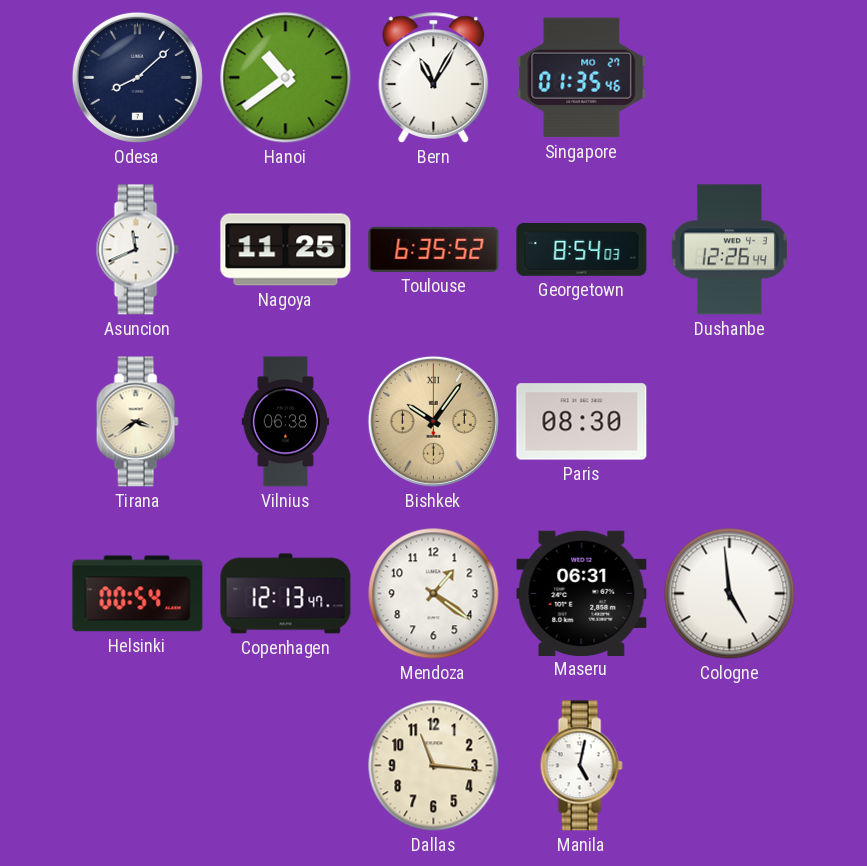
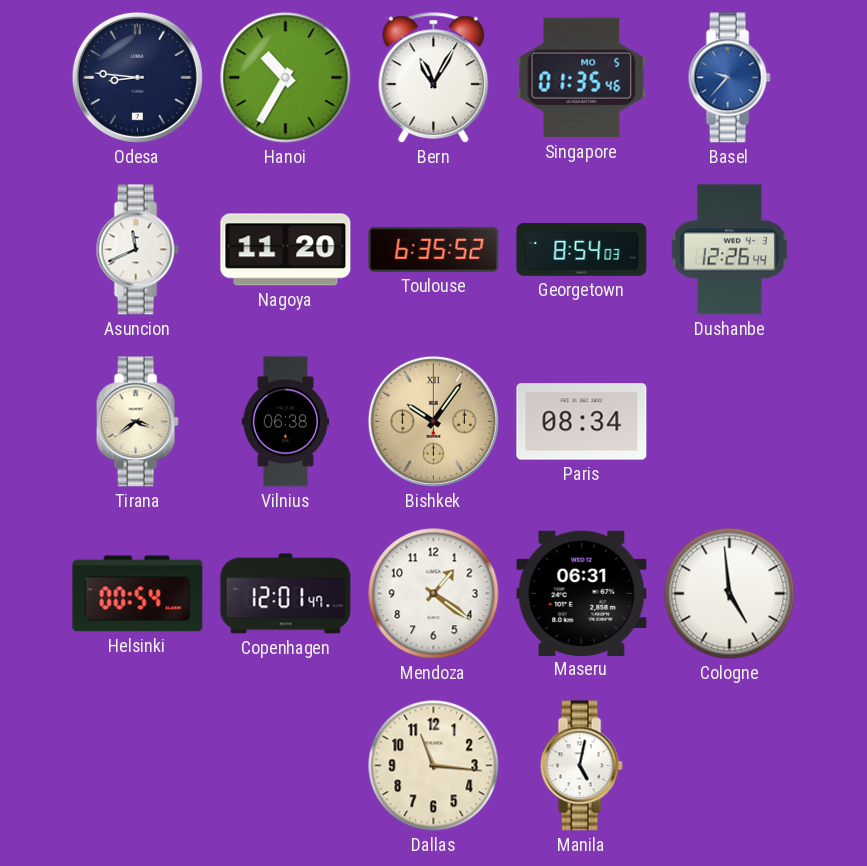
Odesa: 8:08 -> 8:46
Hanoi: 10:39 -> 10:35
Singapore date: MO 27 -> MO 5
Basel: none -> 9:37
Nagoya: 11:25 -> 11:20
Paris: 08:30 -> 08:34
Copenhagen: 12:13 -> 12:01
